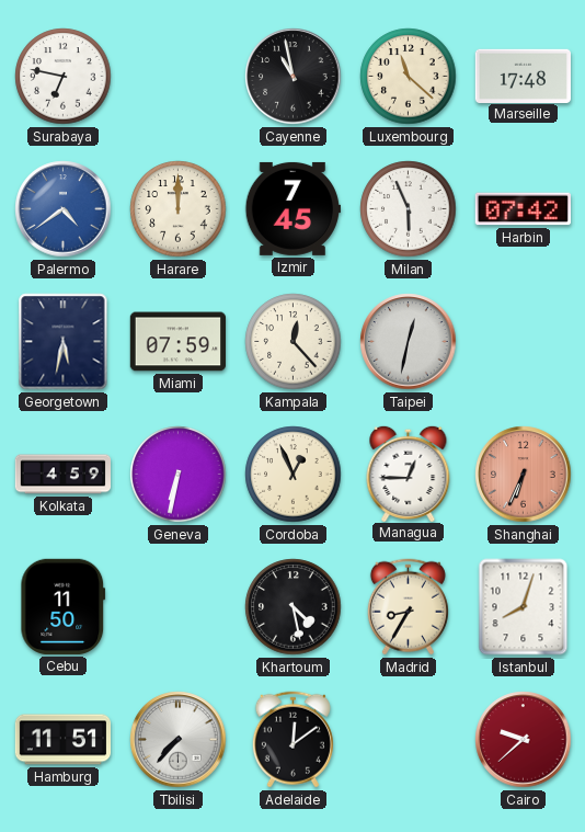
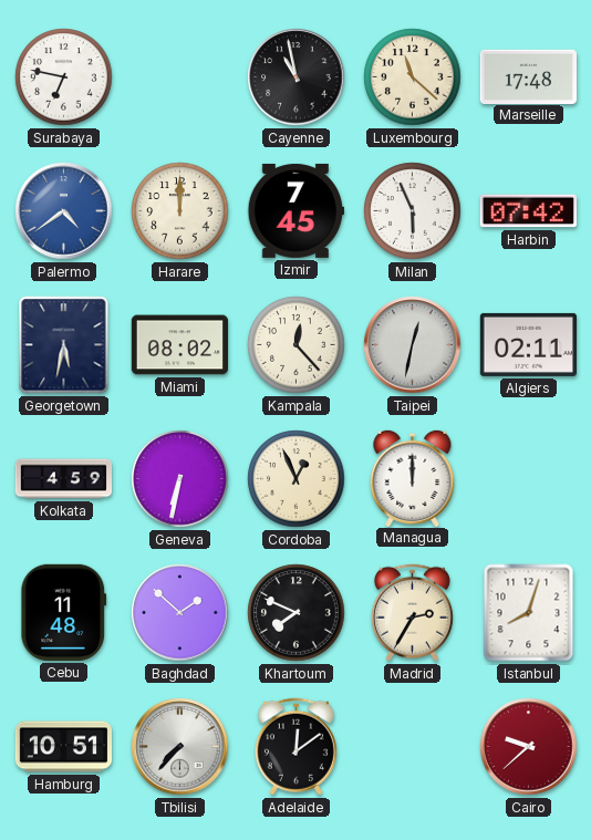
Miami: 07:59 -> 08:02
Algiers: none -> 02:11
Managua: 12:45 -> 12:00
Shanghai: 6:34 -> none
Cebu: 11:50 -> 11:48
Baghdad: none -> 1:52
Khartoum: 4:28 -> 7:49
Madrid: 8:35 -> 2:35
Hamburg: 11:51 -> 10:51
